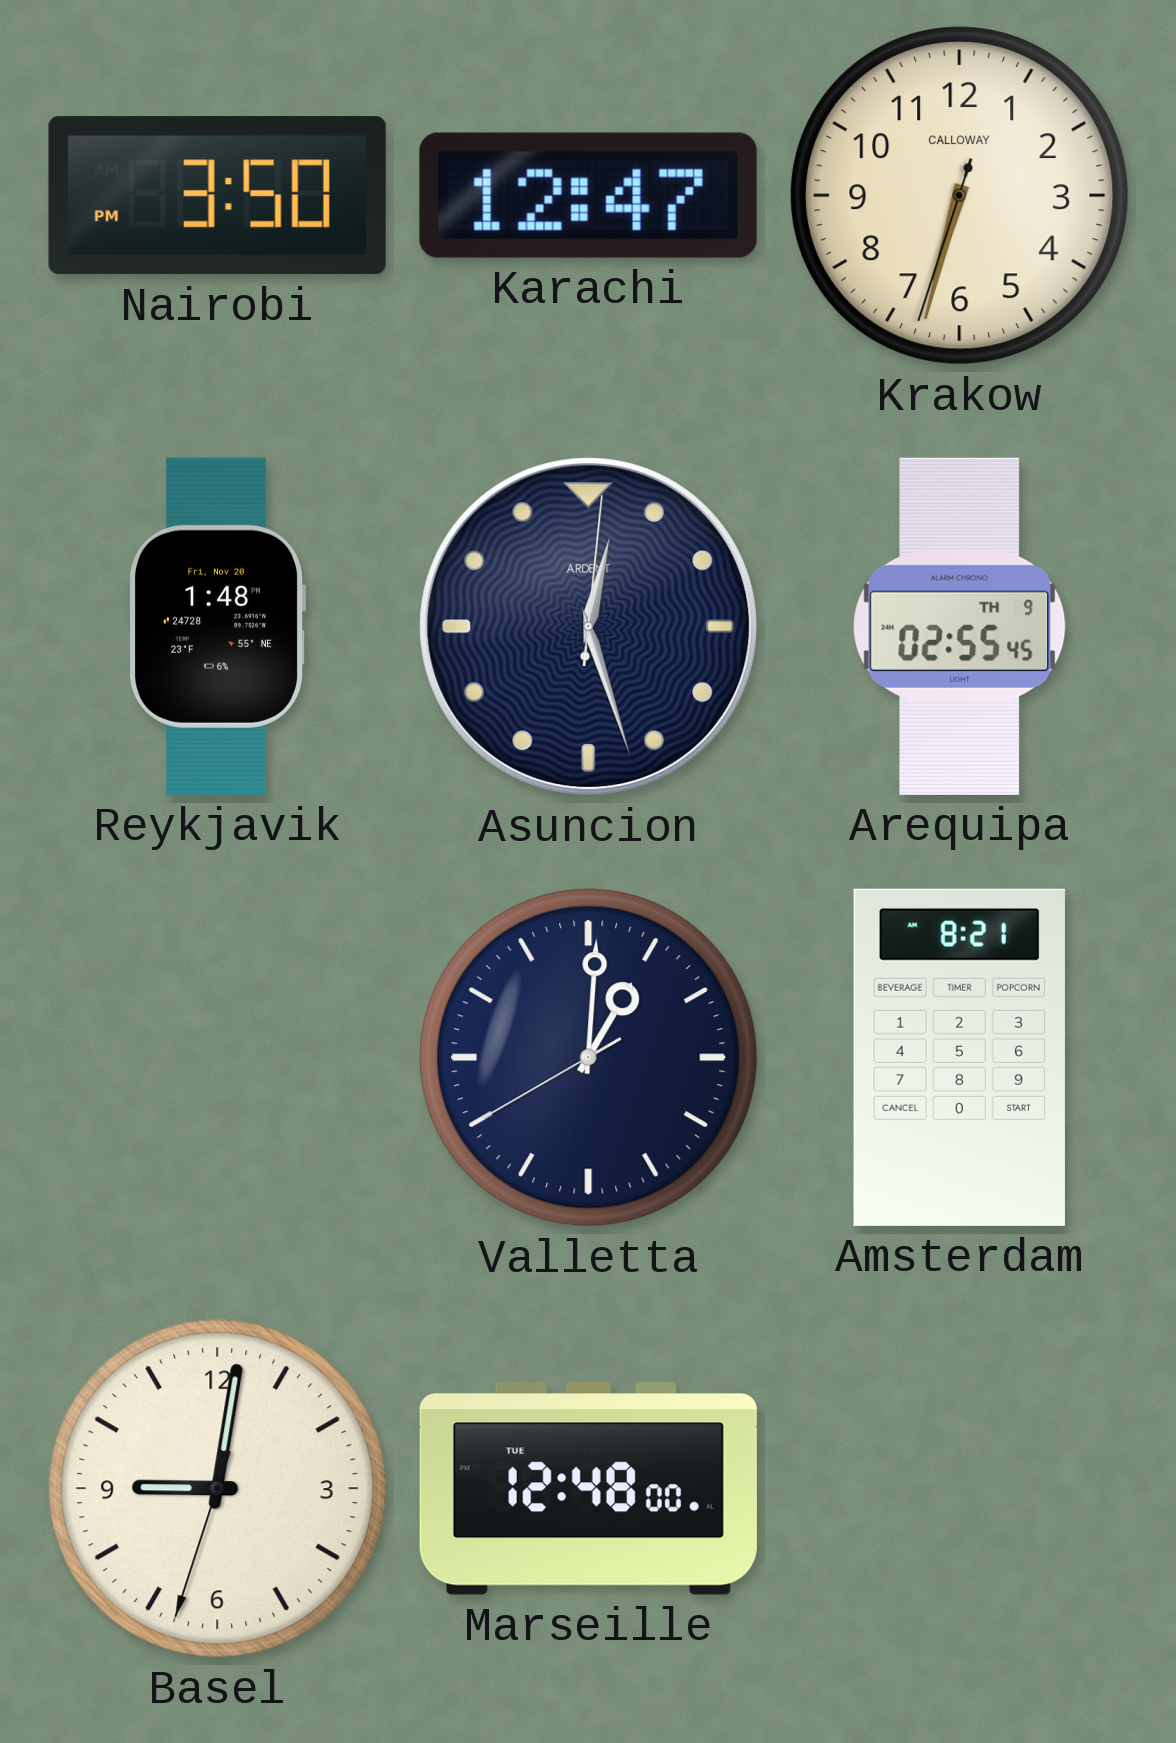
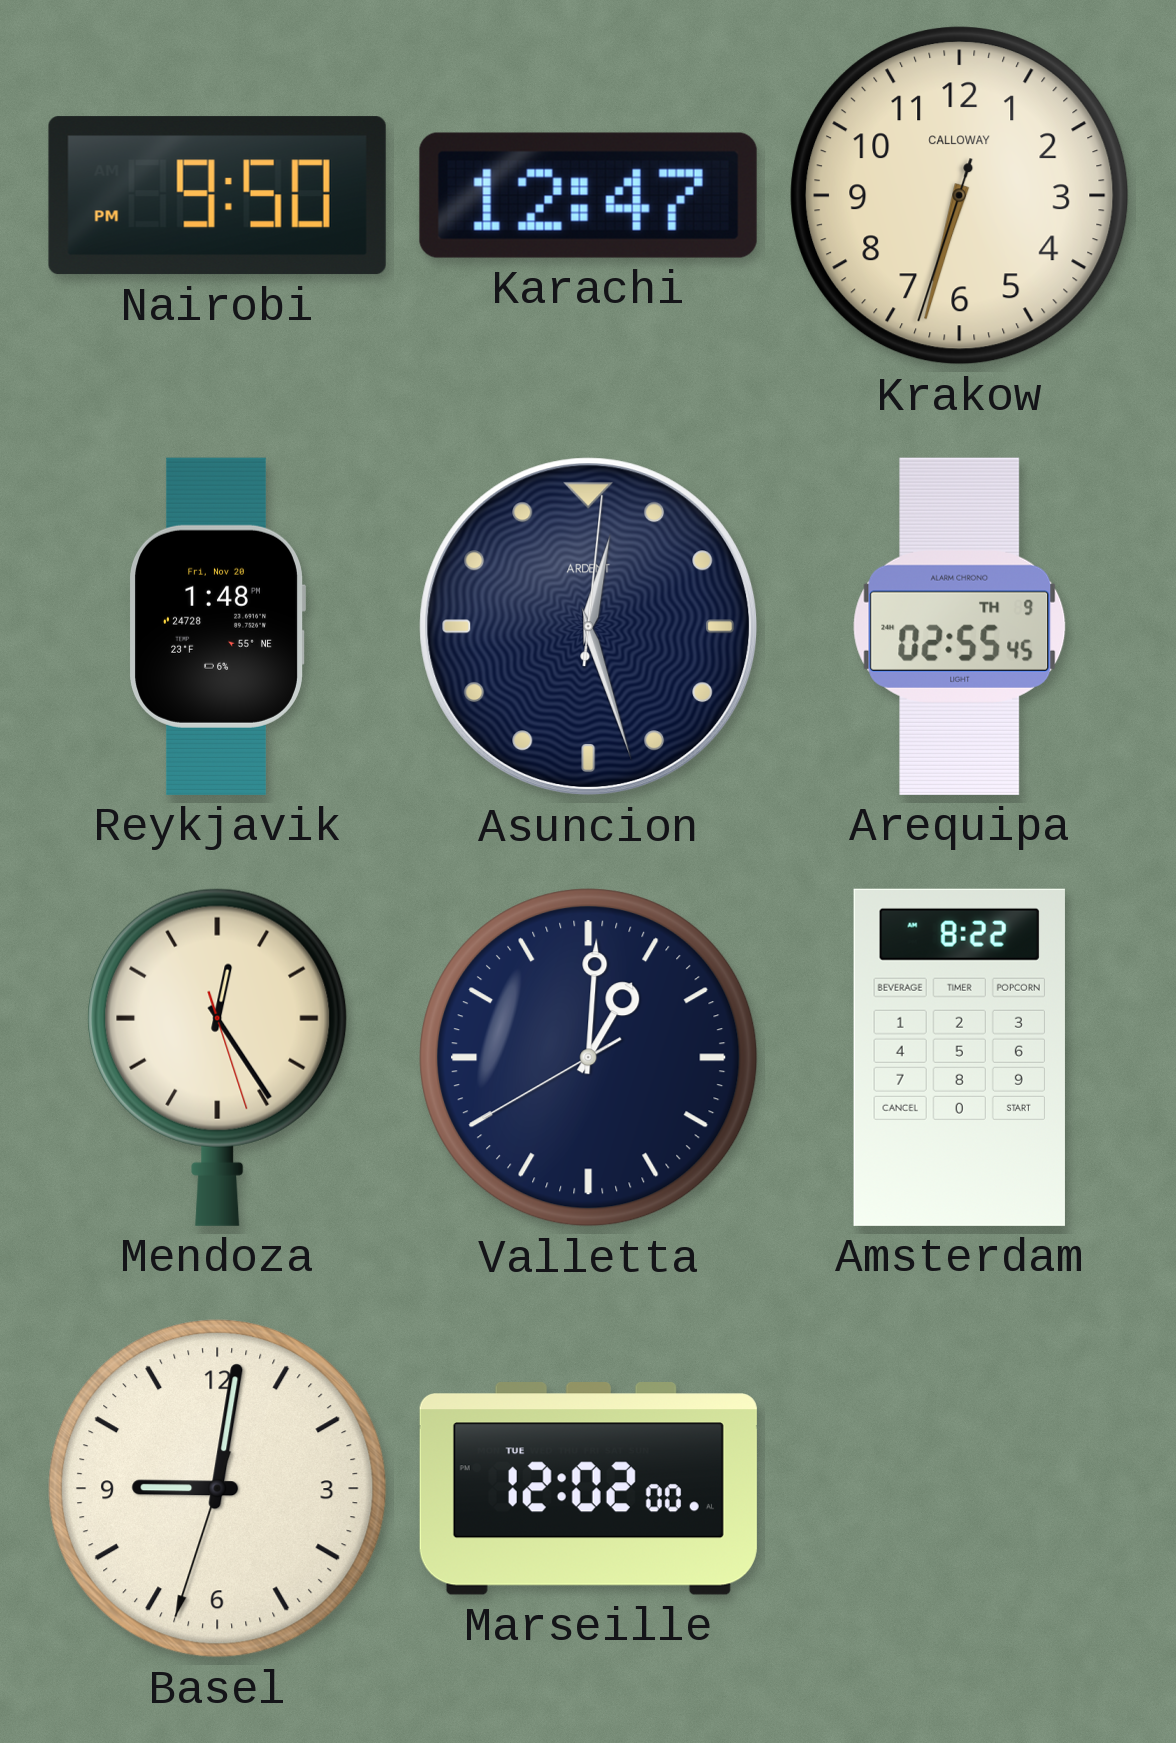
Nairobi: 3:50 -> 9:50
Mendoza: none -> 12:24
Amsterdam: 8:21 -> 8:22
Marseille: 12:48 -> 12:02
